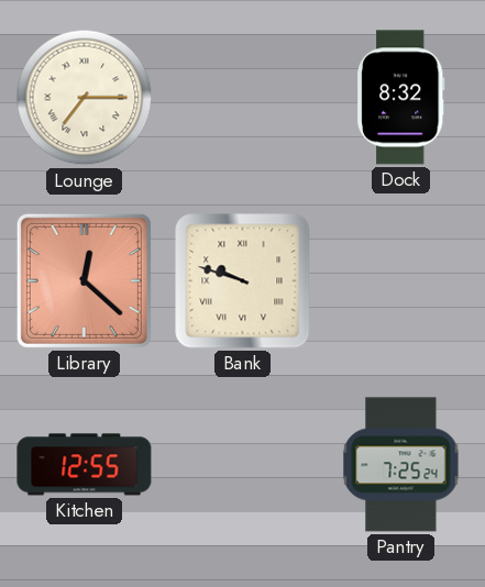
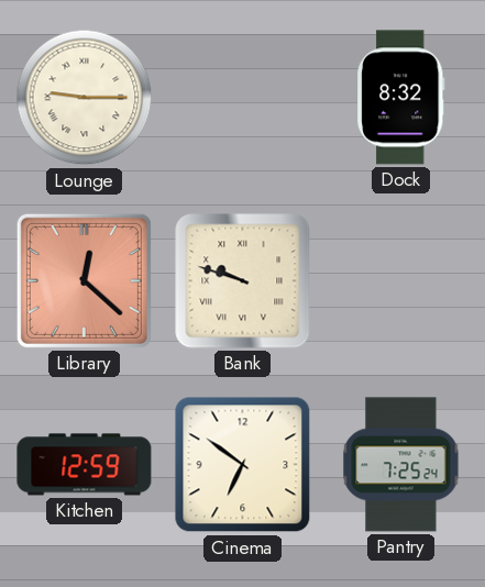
Lounge: 7:15 -> 9:15
Kitchen: 12:55 -> 12:59
Cinema: none -> 6:51
